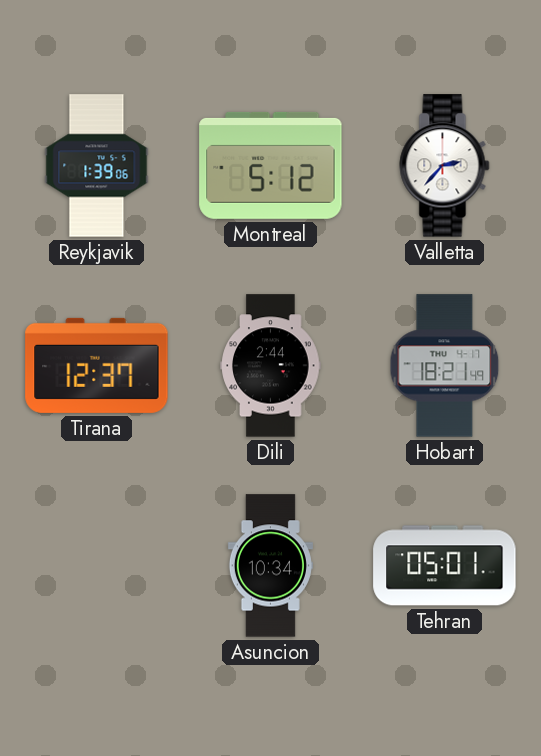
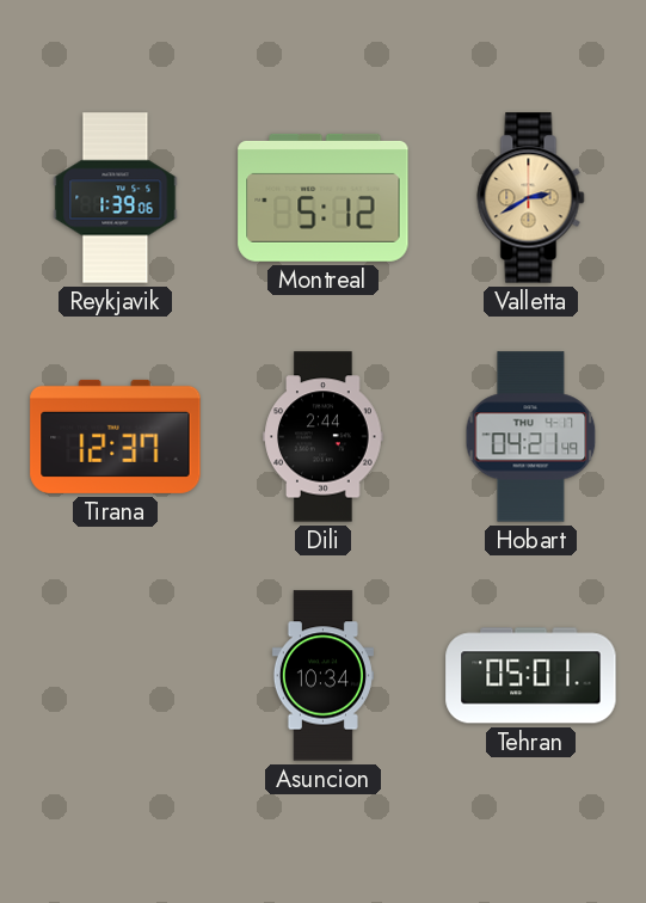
Valletta: 2:37 -> 2:40
Valletta dial: white -> champagne
Hobart: 18:21 -> 04:21
